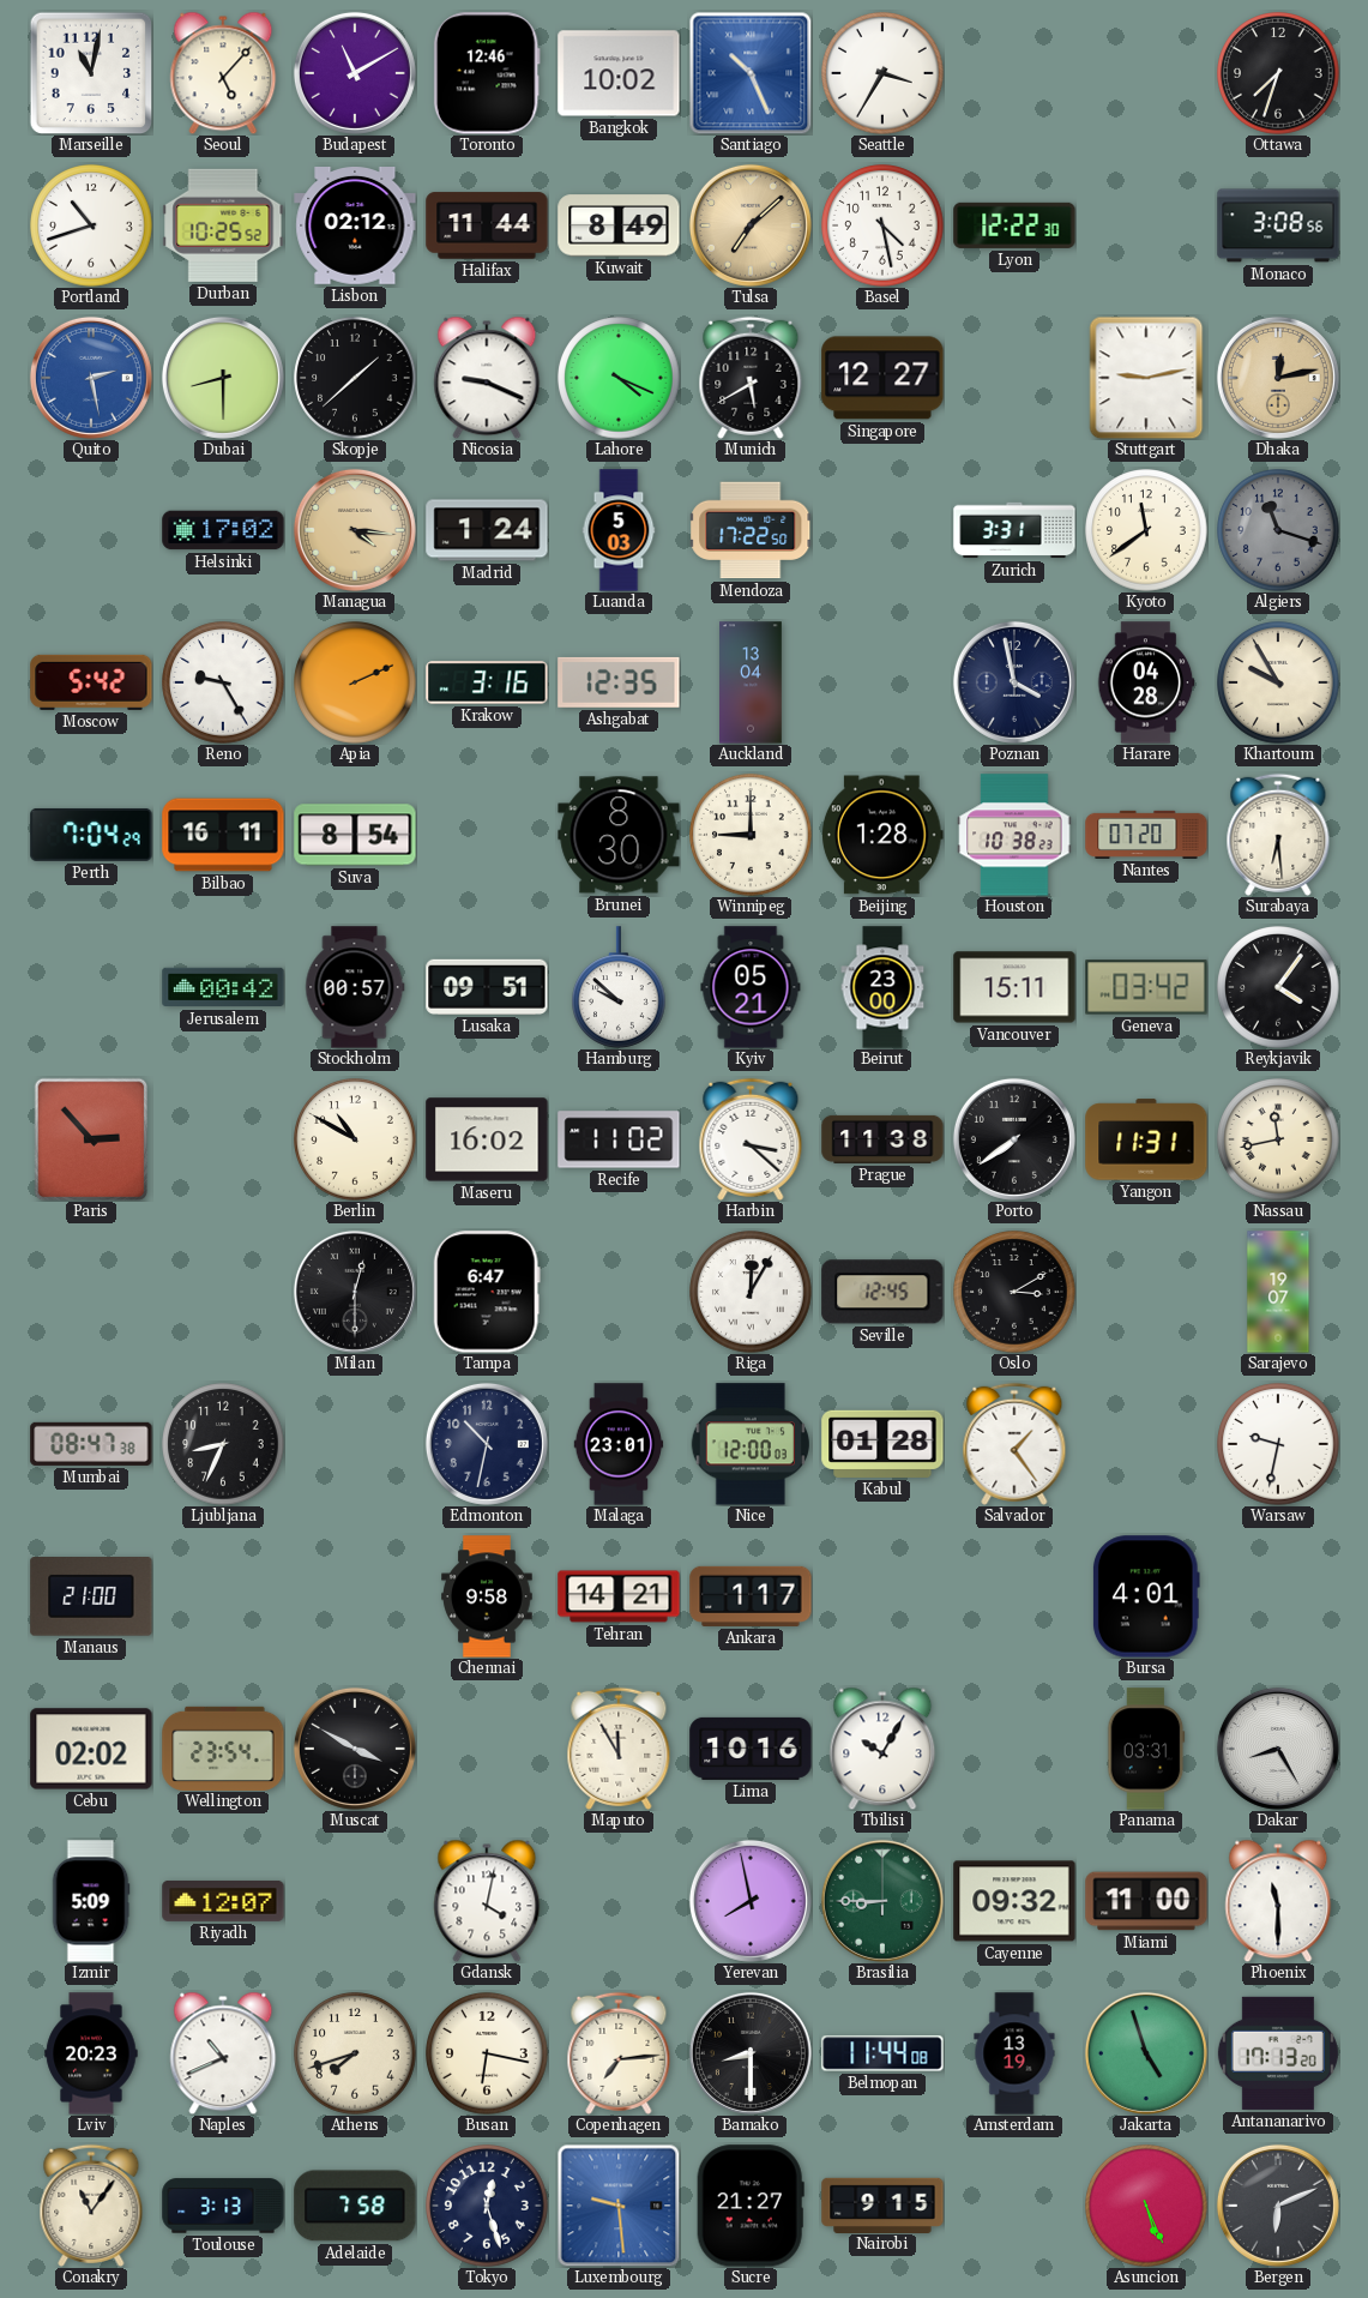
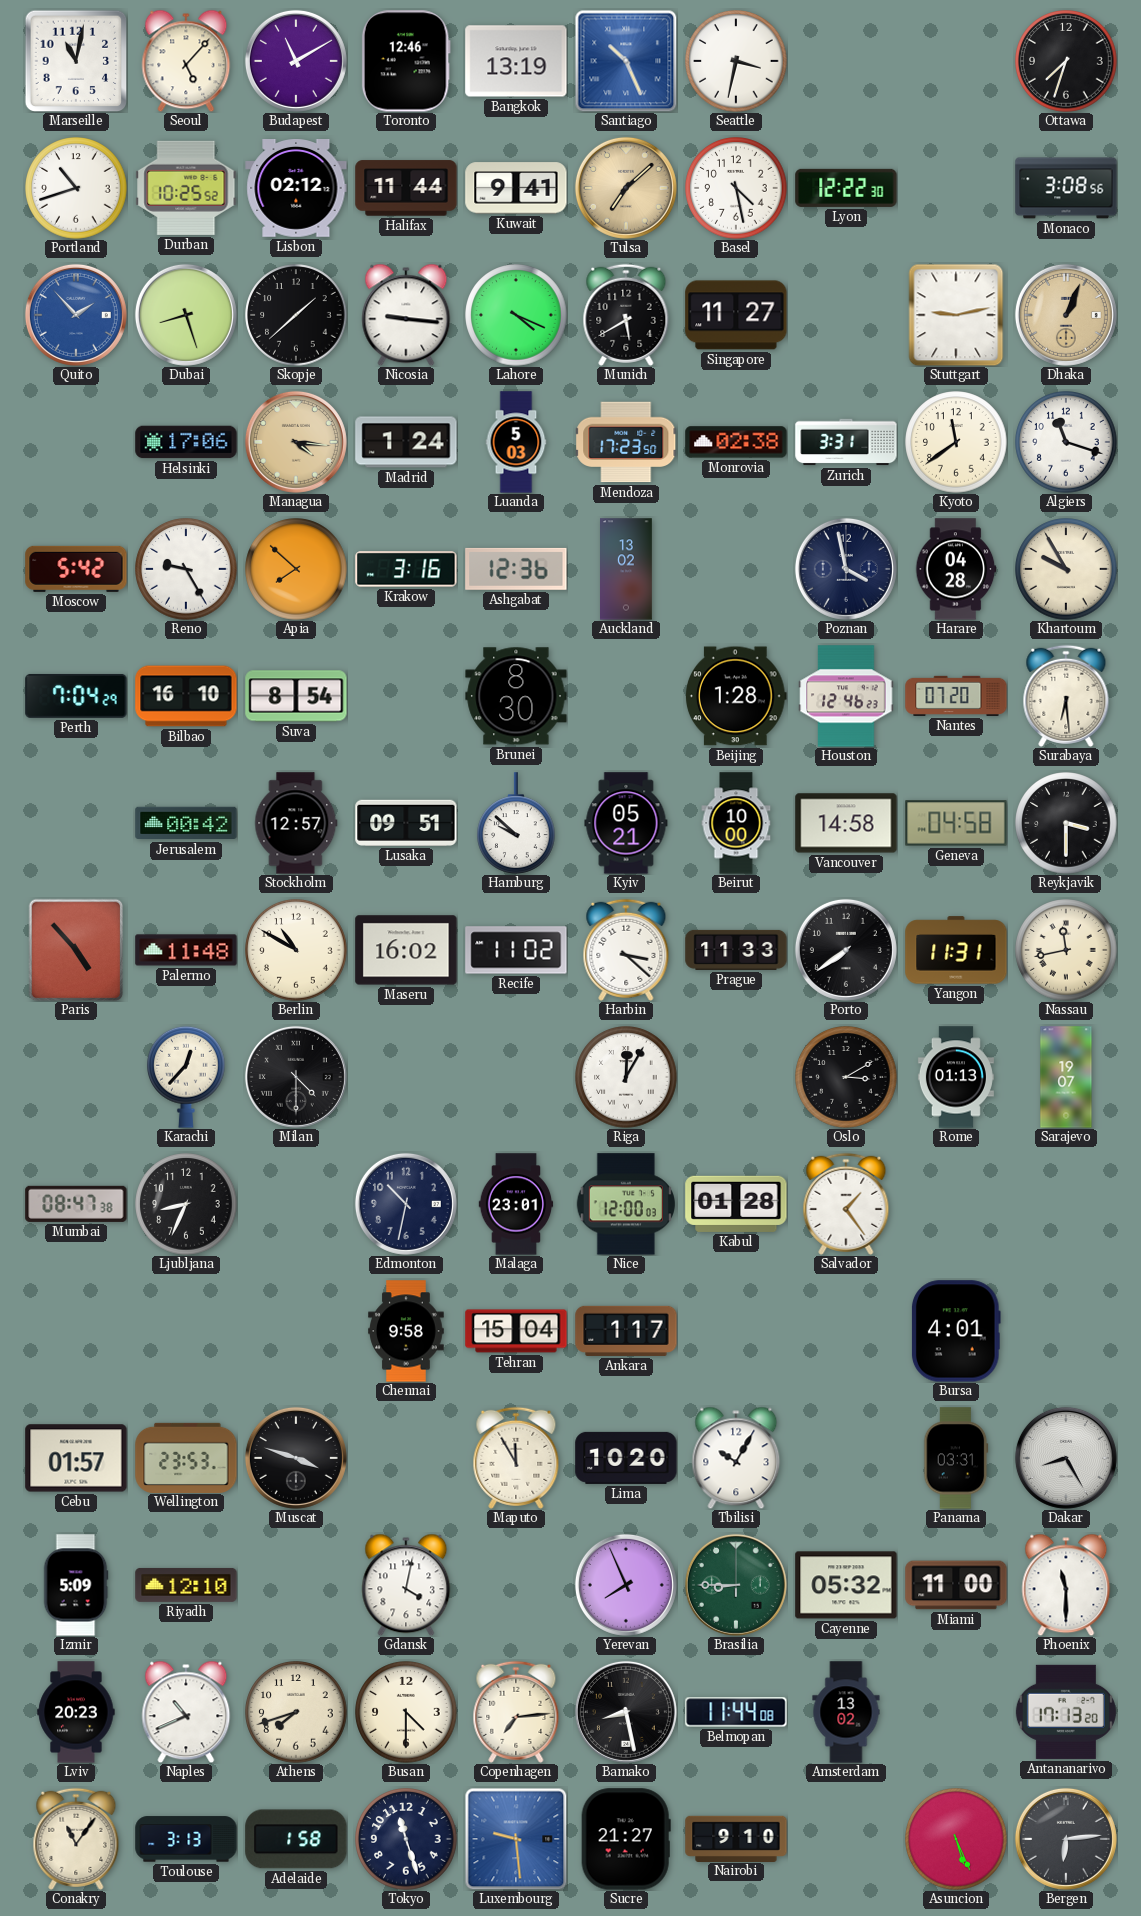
Bangkok: 10:02 -> 13:19
Seattle: 3:35 -> 3:32
Kuwait: 8:49 -> 9:41
Quito: 2:28 -> 1:53
Dubai: 8:30 -> 8:27
Nicosia: 9:19 -> 9:16
Singapore: 12:27 -> 11:27
Dhaka: 12:13 -> 1:04
Helsinki: 17:02 -> 17:06
Mendoza: 17:22 -> 17:23
Monrovia: none -> 02:38
Algiers dial: grey -> white
Apia: 2:11 -> 7:52
Ashgabat: 12:35 -> 12:36
Auckland: 13:04 -> 13:02
Bilbao: 16:11 -> 16:10
Winnipeg: 9:00 -> none
Houston: 10:38 -> 12:46
Stockholm: 00:57 -> 12:57
Beirut: 23:00 -> 10:00
Vancouver: 15:11 -> 14:58
Geneva: 03:42 -> 04:58
Reykjavik: 4:06 -> 3:30
Paris: 2:53 -> 4:53
Palermo: none -> 11:48
Prague: 11:38 -> 11:33
Karachi: none -> 12:37
Milan: 12:30 -> 4:30
Tampa: 6:47 -> none
Seville: 12:45 -> none
Rome: none -> 01:13
Warsaw: 9:32 -> none
Manaus: 21:00 -> none
Tehran: 14:21 -> 15:04
Cebu: 02:02 -> 01:57
Wellington: 23:54 -> 23:53
Muscat: 3:50 -> 3:48
Lima: 10:16 -> 10:20
Riyadh: 12:07 -> 12:10
Yerevan: 7:58 -> 7:56
Cayenne: 09:32 -> 05:32
Busan: 6:17 -> 4:30
Bamako: 8:30 -> 8:28
Amsterdam: 13:19 -> 13:02
Jakarta: 4:57 -> none
Adelaide: 7:58 -> 1:58
Tokyo: 12:27 -> 11:27
Nairobi: 9:15 -> 9:10
Bergen: 6:11 -> 6:14
